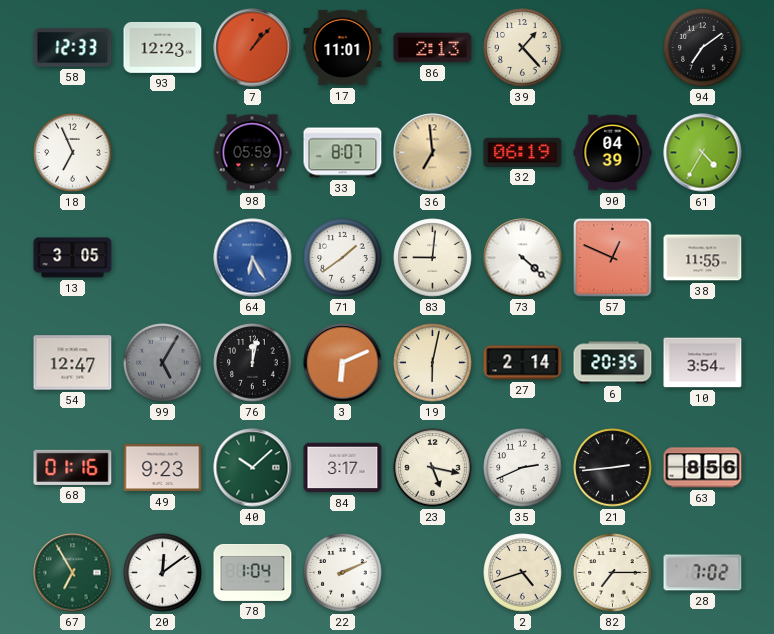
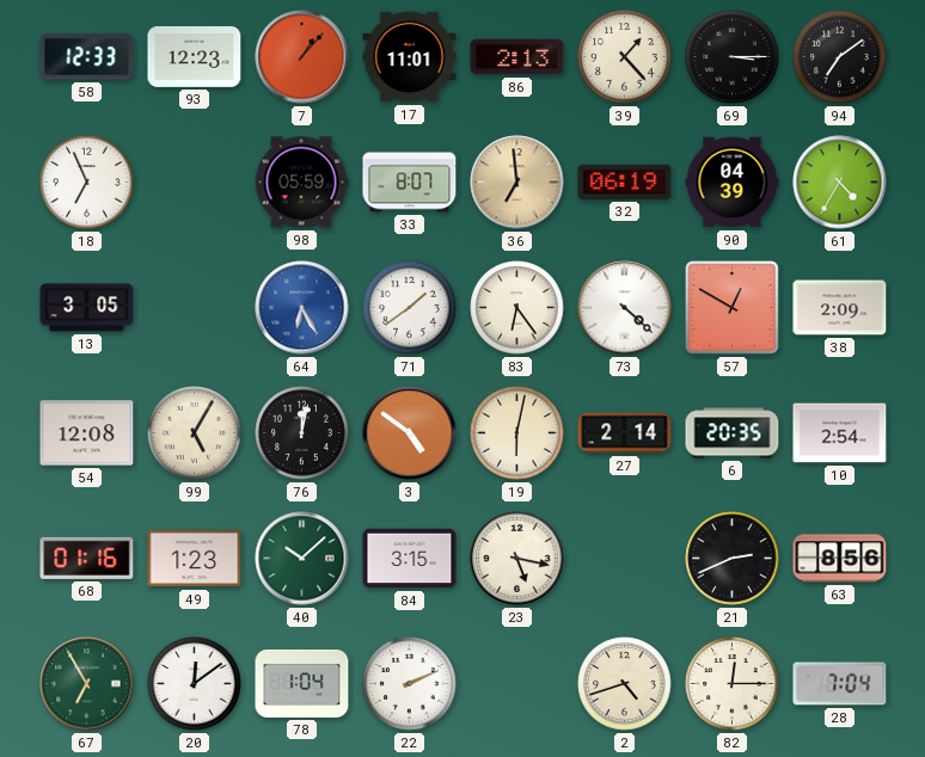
69: none -> 3:15
83: 9:01 -> 6:24
57: 12:49 -> 12:50
38: 11:55 -> 2:09
54: 12:47 -> 12:08
99 dial: grey -> cream
3: 6:11 -> 4:51
10: 3:54 -> 2:54
49: 9:23 -> 1:23
84: 3:17 -> 3:15
35: 2:41 -> none
21: 2:44 -> 2:41
82: 7:15 -> 12:15
28: 7:02 -> 7:04
